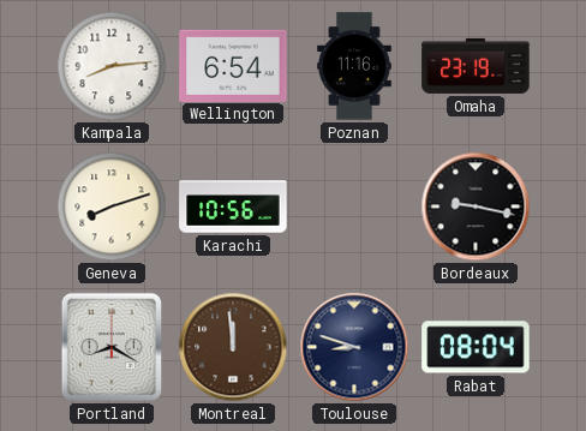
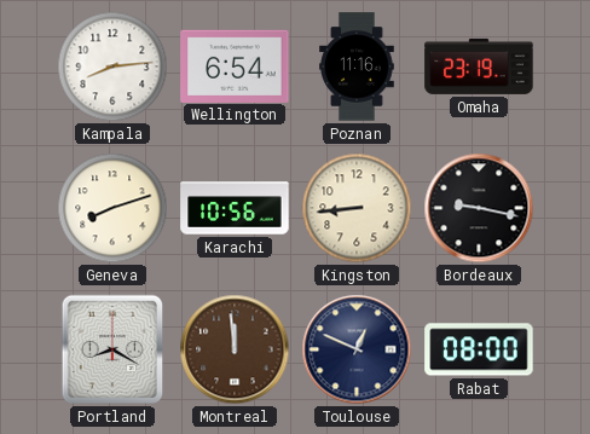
Kingston: none -> 8:44
Toulouse: 8:48 -> 12:49
Rabat: 08:04 -> 08:00
